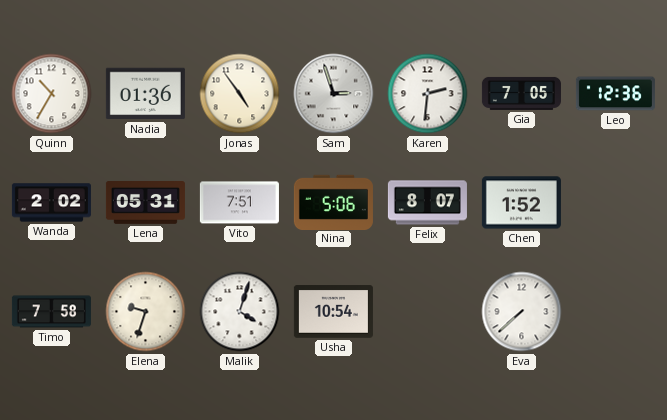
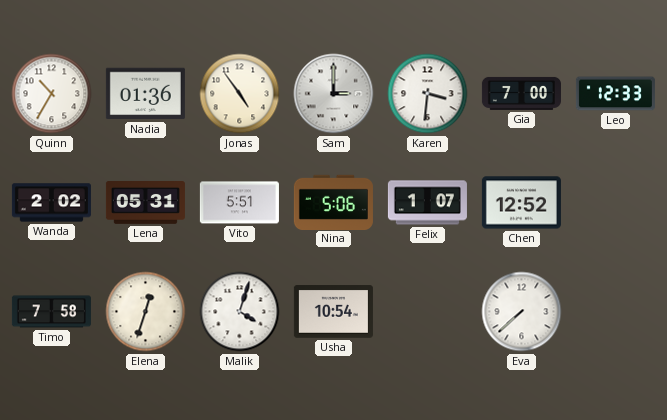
Sam: 2:57 -> 3:00
Karen: 2:31 -> 3:31
Gia: 7:05 -> 7:00
Leo: 12:36 -> 12:33
Vito: 7:51 -> 5:51
Felix: 8:07 -> 1:07
Chen: 1:52 -> 12:52
Elena: 9:33 -> 12:33
